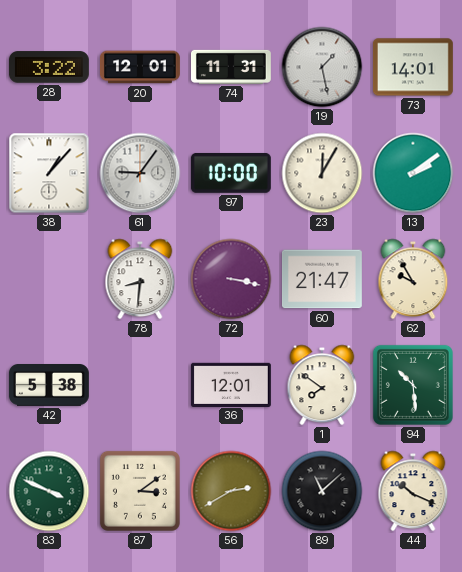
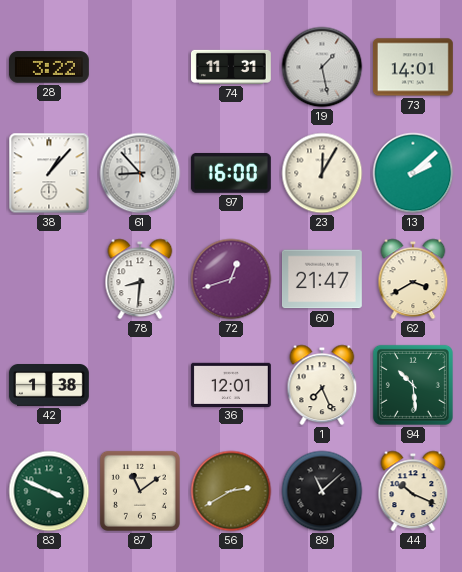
20: 12:01 -> none
61: 9:06 -> 8:53
97: 10:00 -> 16:00
13: 2:09 -> 2:08
72: 3:17 -> 12:42
62: 9:55 -> 3:40
42: 5:38 -> 1:38
1: 7:51 -> 7:26
87: 3:09 -> 11:09
